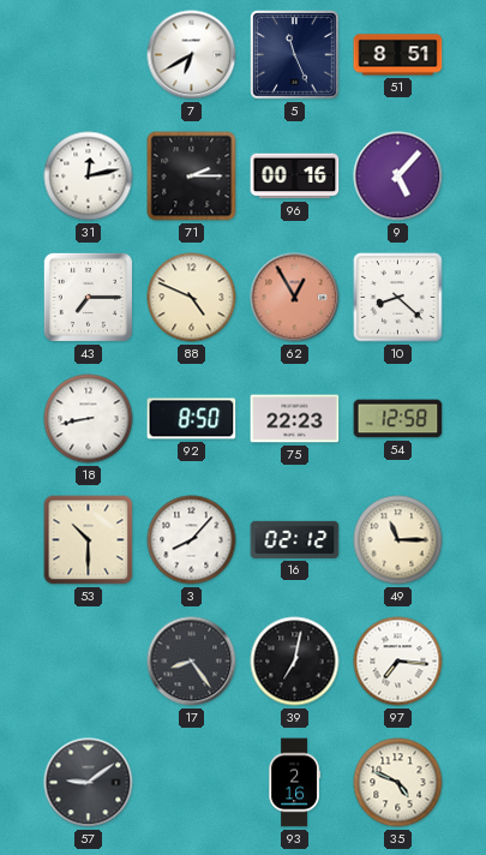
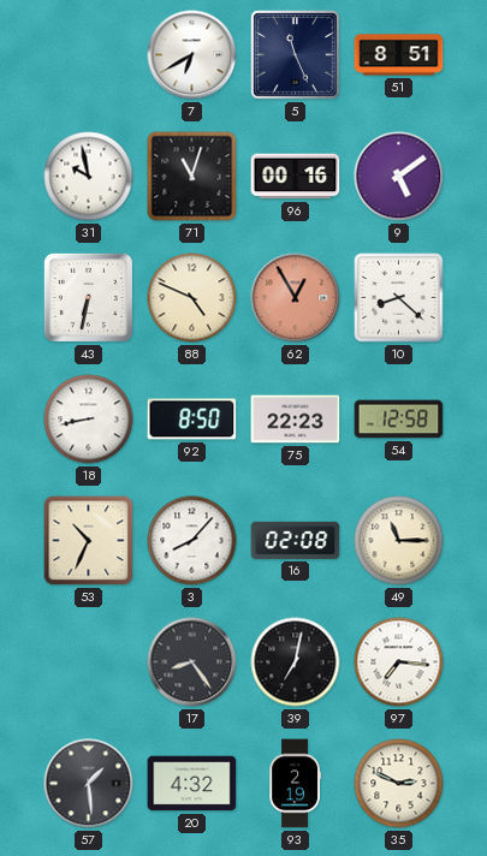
31: 12:13 -> 9:58
71: 2:15 -> 11:03
9: 5:07 -> 5:09
43: 7:15 -> 6:32
53: 10:30 -> 10:34
16: 02:12 -> 02:08
57: 9:09 -> 1:29
20: none -> 4:32
93: 2:16 -> 2:19
35: 4:49 -> 2:49
